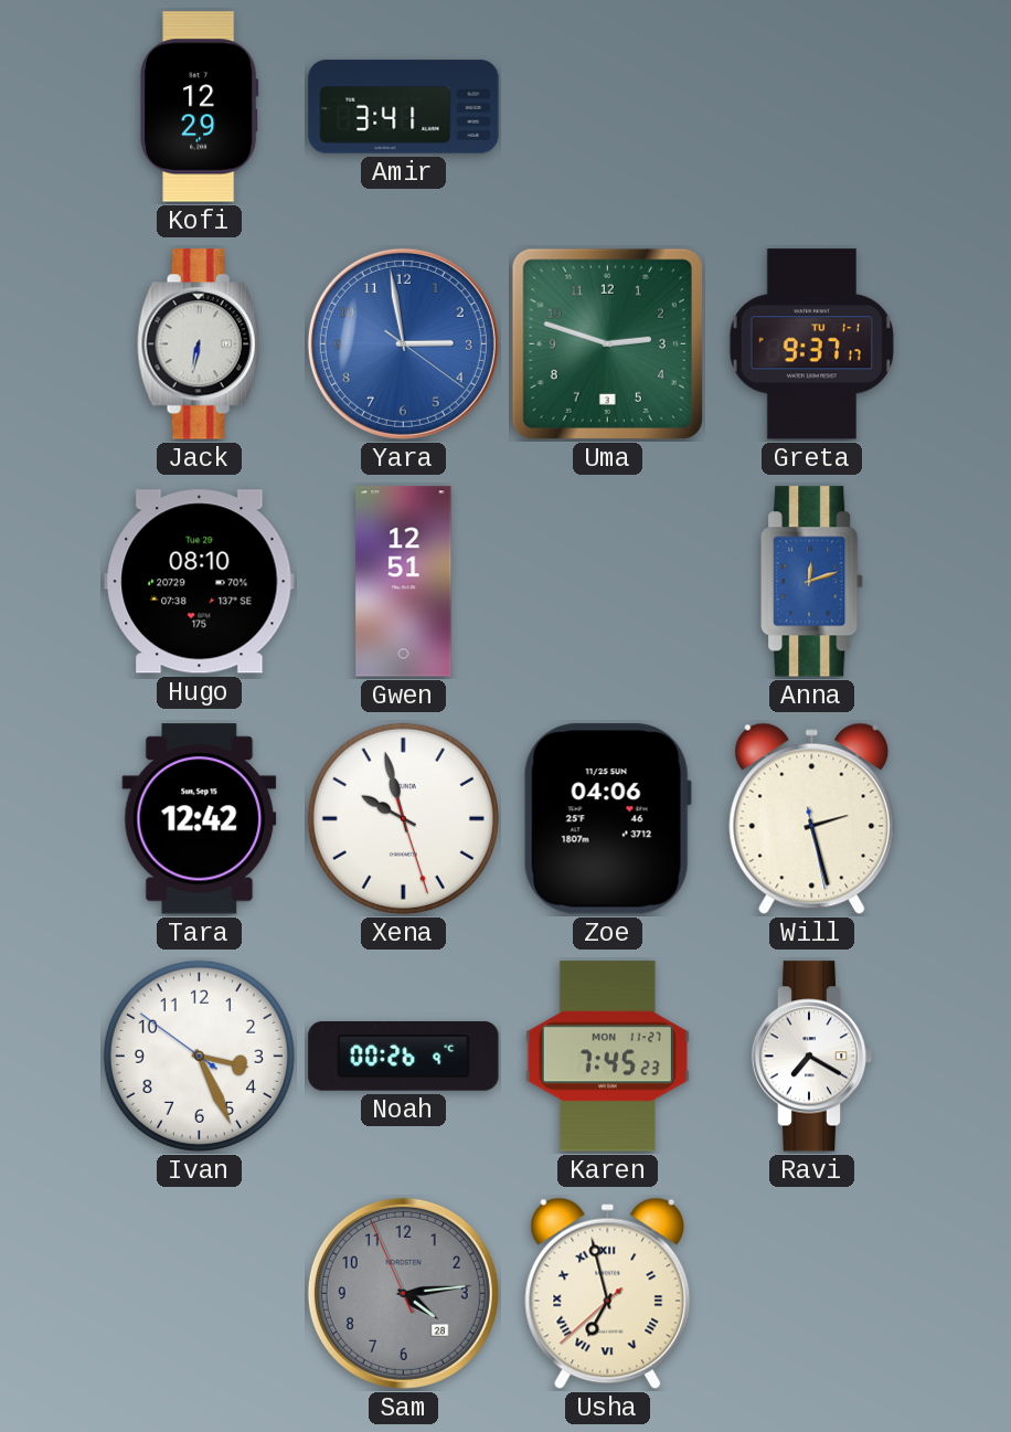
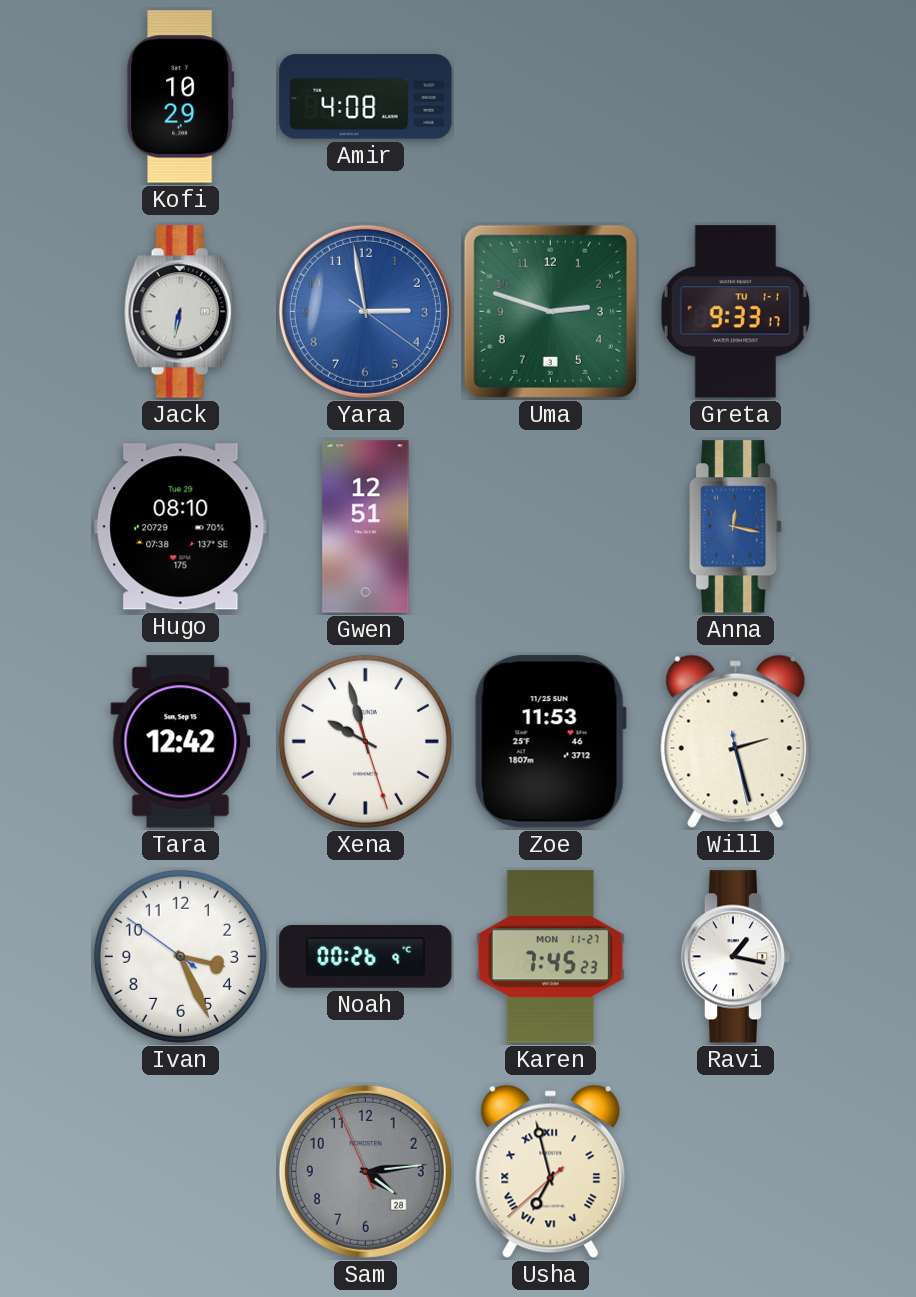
Kofi: 12:29 -> 10:29
Amir: 3:41 -> 4:08
Greta: 9:37 -> 9:33
Anna: 12:12 -> 12:17
Zoe: 04:06 -> 11:53
Ravi: 7:20 -> 1:17
